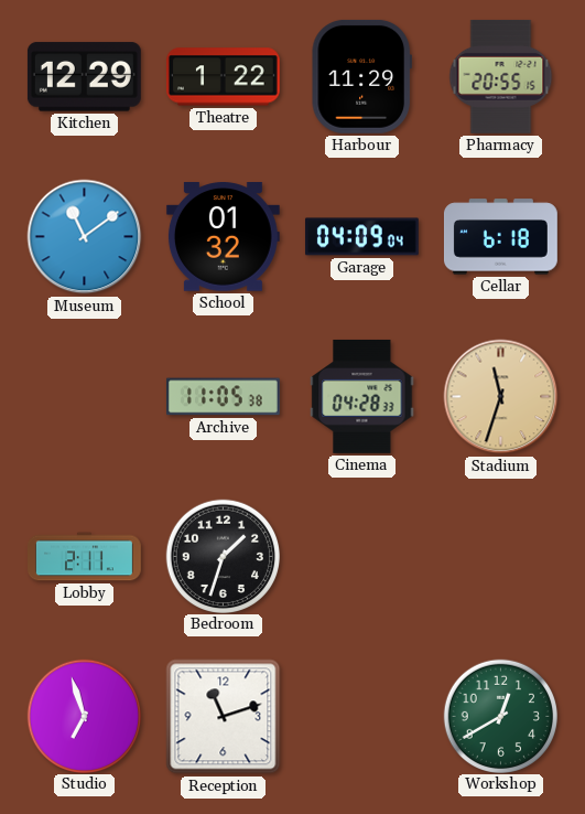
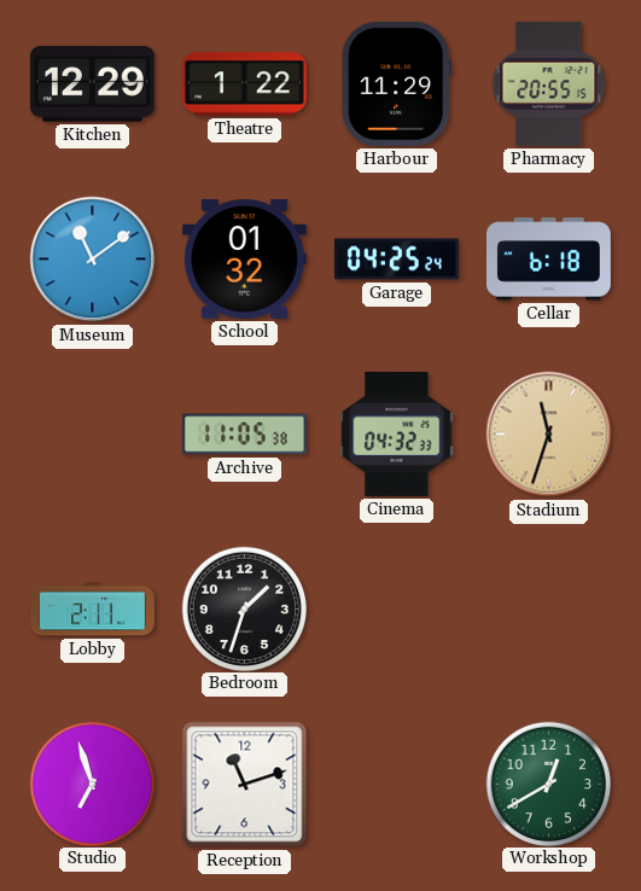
Garage: 04:09 -> 04:25
Cinema: 04:28 -> 04:32
